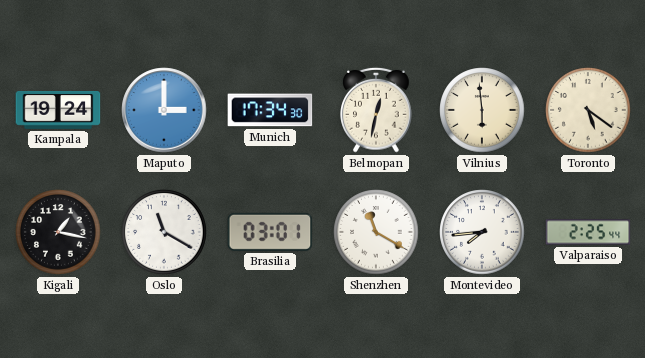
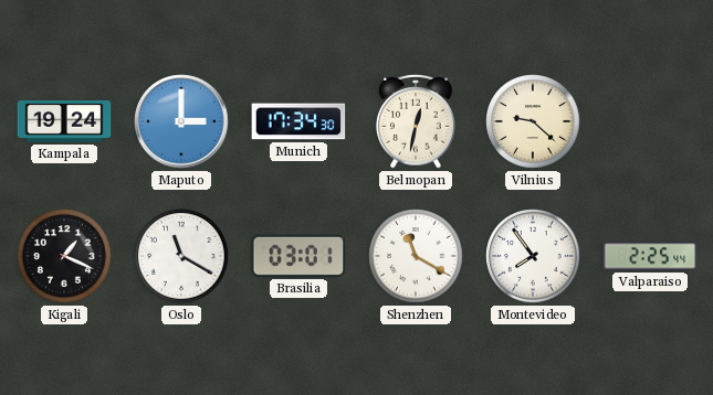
Vilnius: 5:59 -> 9:22
Toronto: 5:21 -> none
Kigali: 1:17 -> 1:19
Montevideo: 7:44 -> 7:54
